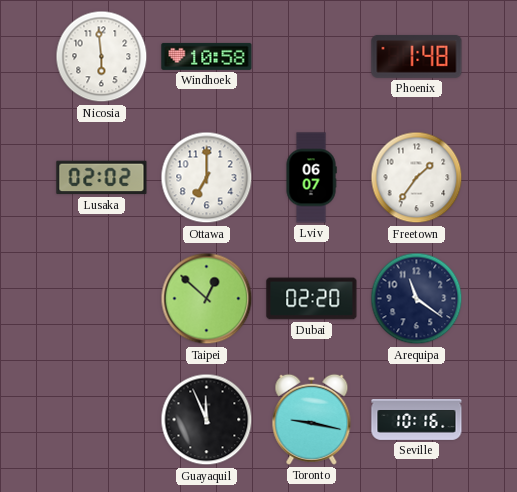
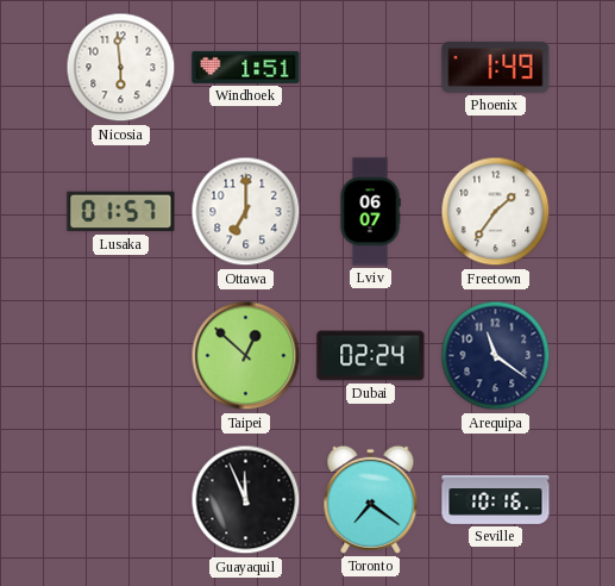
Windhoek: 10:58 -> 1:51
Phoenix: 1:48 -> 1:49
Lusaka: 02:02 -> 01:57
Dubai: 02:20 -> 02:24
Toronto: 9:17 -> 7:21
